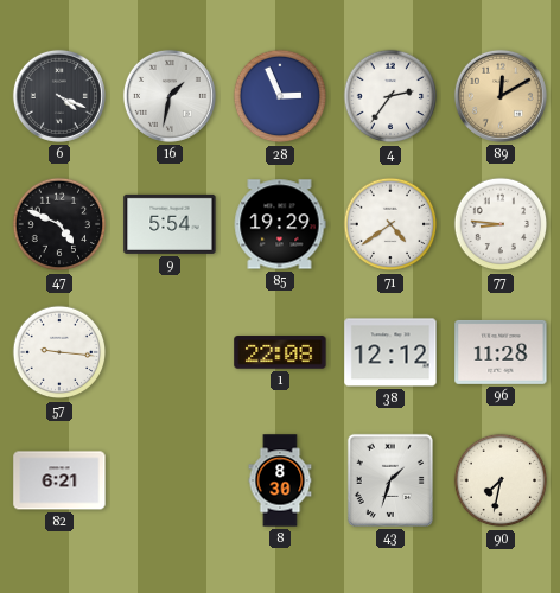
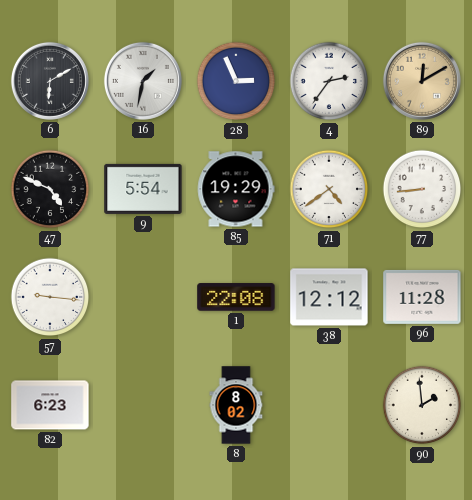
6: 4:19 -> 6:10
77: 8:46 -> 8:44
82: 6:21 -> 6:23
8: 8:30 -> 8:02
43: 1:33 -> none
90: 7:32 -> 1:59
